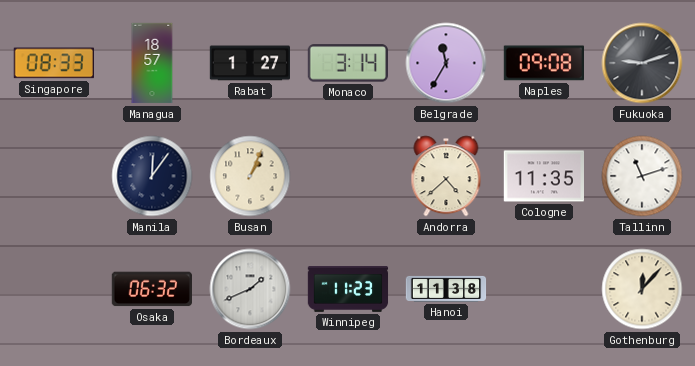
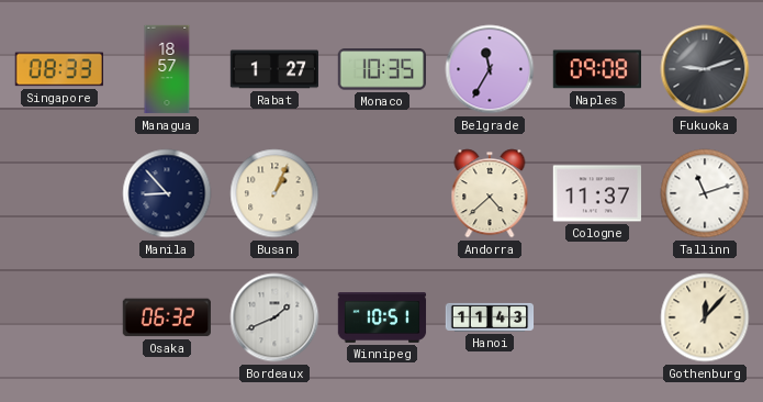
Monaco: 3:14 -> 10:35
Manila: 12:06 -> 8:53
Cologne: 11:35 -> 11:37
Winnipeg: 11:23 -> 10:51
Hanoi: 11:38 -> 11:43
